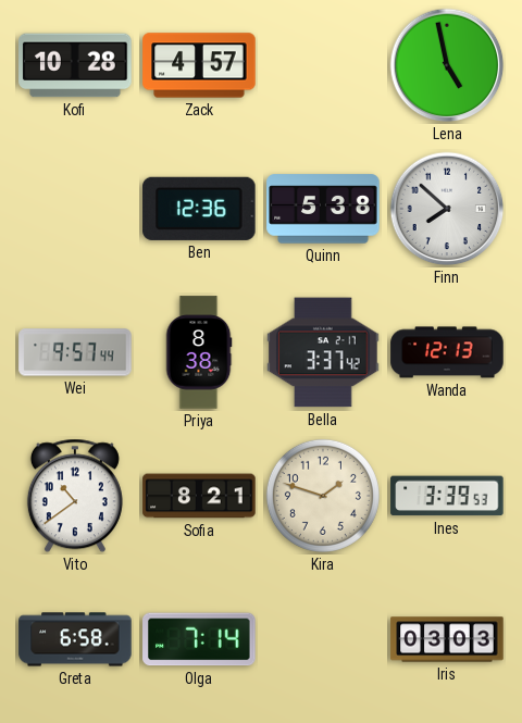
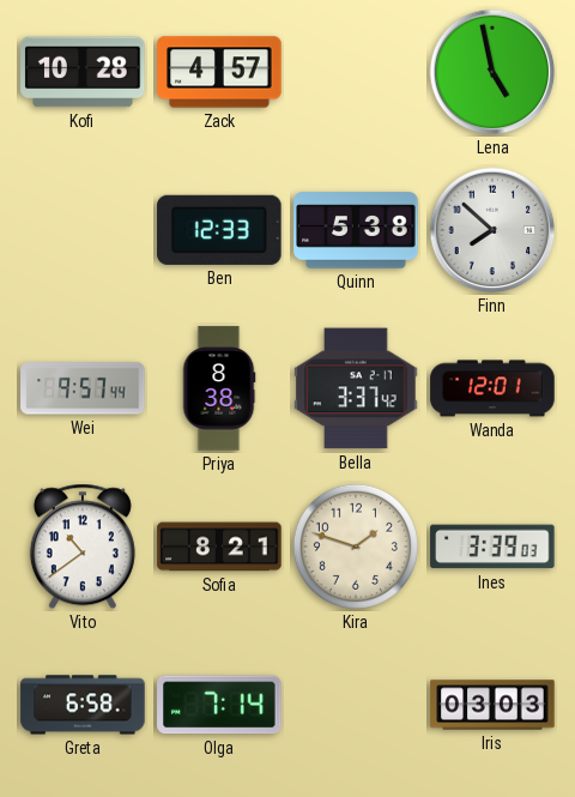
Ben: 12:36 -> 12:33
Wanda: 12:13 -> 12:01
Ines: 3:39:53 -> 3:39:03
